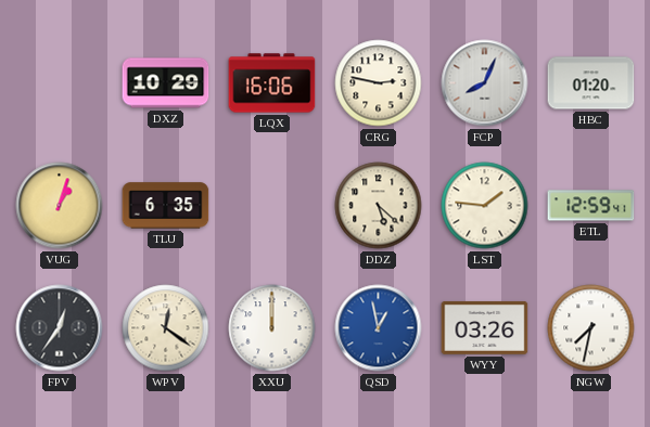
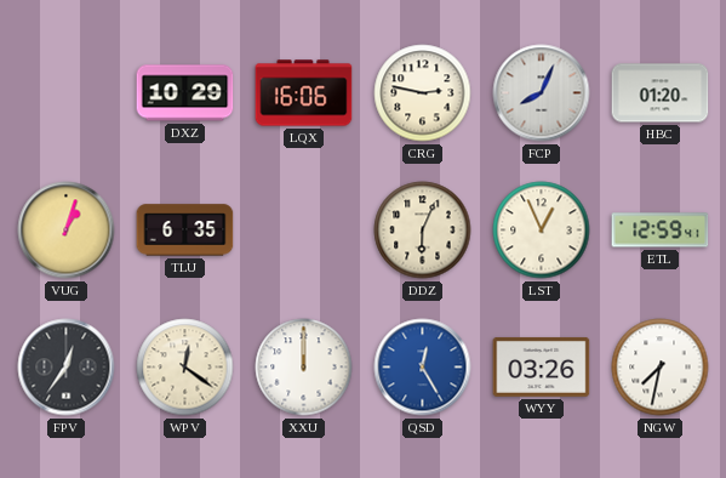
DDZ: 5:22 -> 6:04
LST: 1:46 -> 12:56
QSD: 12:58 -> 12:25
